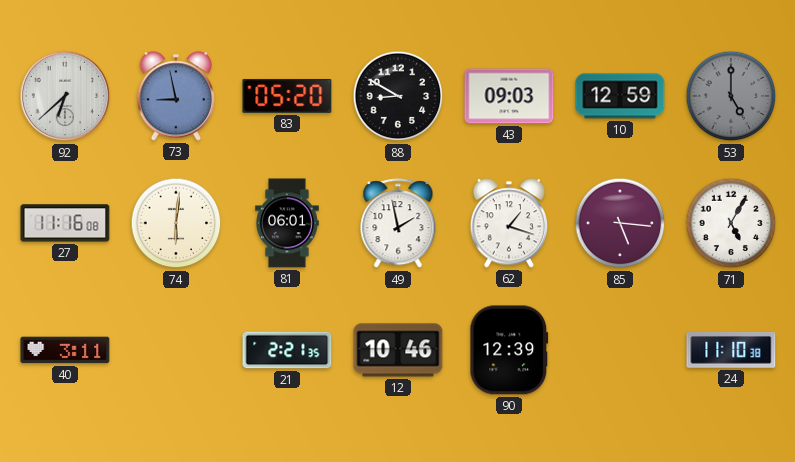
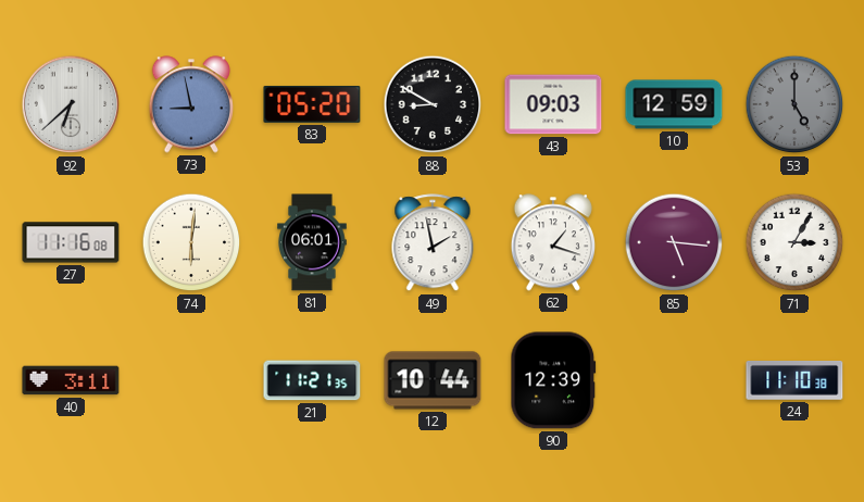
71: 5:05 -> 3:05
21: 2:21 -> 11:21
12: 10:46 -> 10:44
